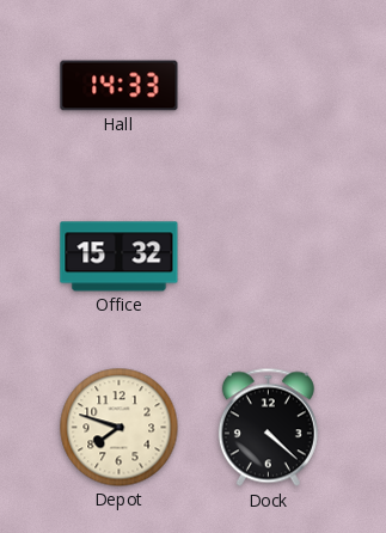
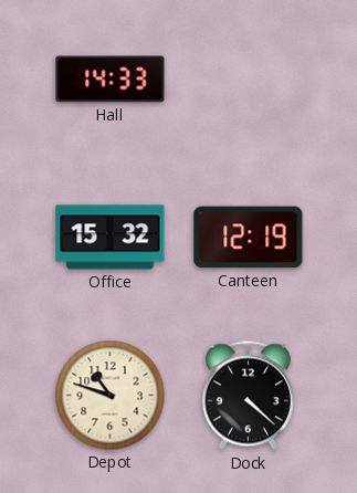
Canteen: none -> 12:19
Depot: 7:48 -> 10:48
